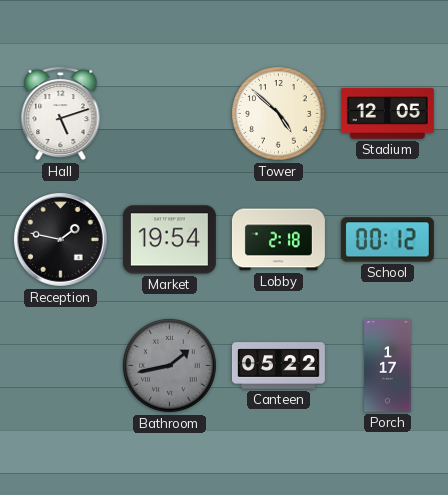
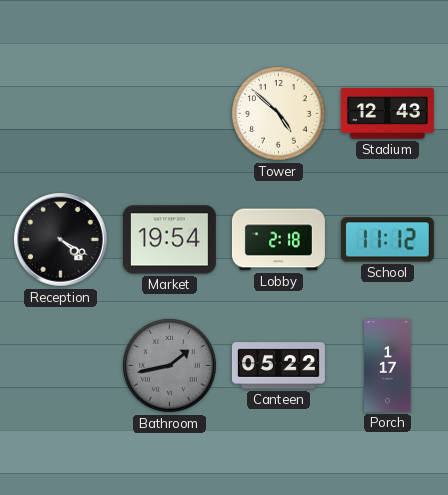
Hall: 5:12 -> none
Stadium: 12:05 -> 12:43
Reception: 1:47 -> 4:20
School: 00:12 -> 11:12
